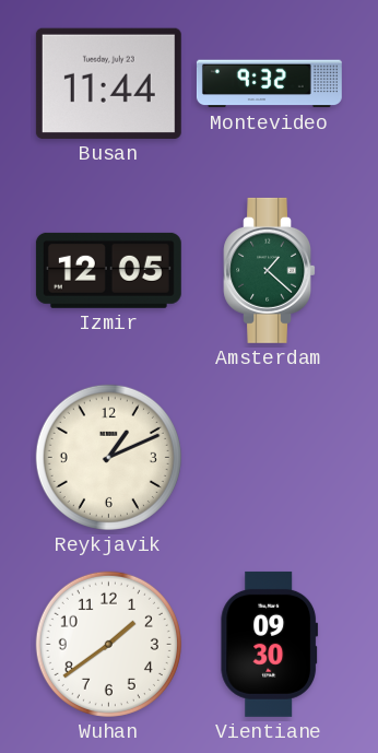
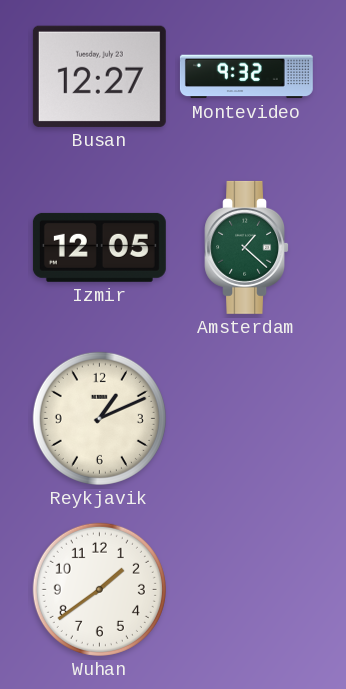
Busan: 11:44 -> 12:27
Vientiane: 09:30 -> none
